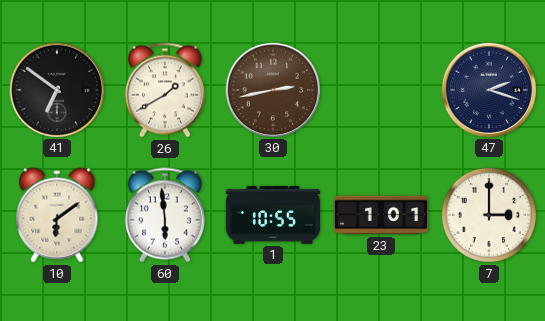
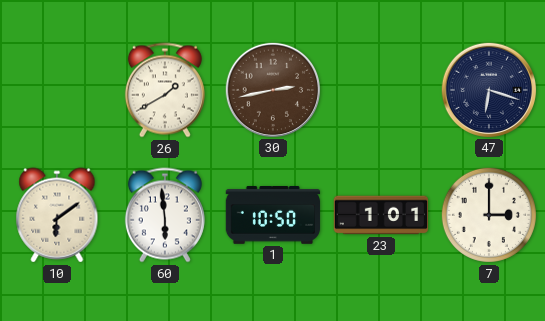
41: 6:51 -> none
47: 2:18 -> 6:18
1: 10:55 -> 10:50
